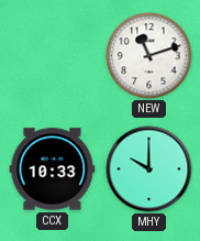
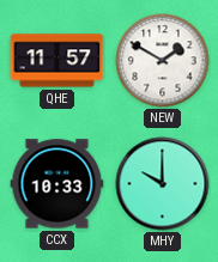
QHE: none -> 11:57
NEW: 11:12 -> 1:50
